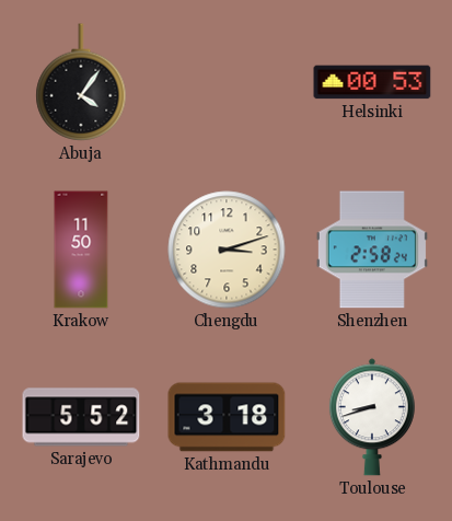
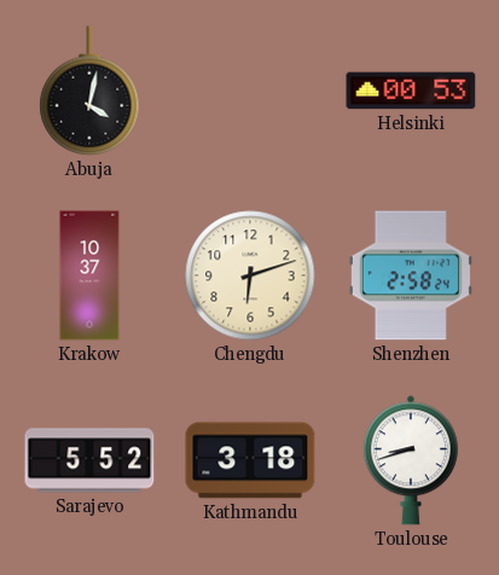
Abuja: 4:06 -> 4:02
Krakow: 11:50 -> 10:37
Chengdu: 3:12 -> 6:12
